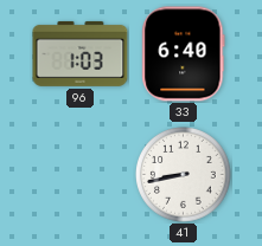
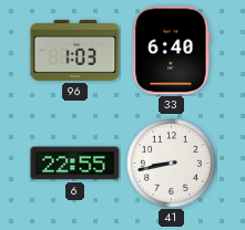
6: none -> 22:55
